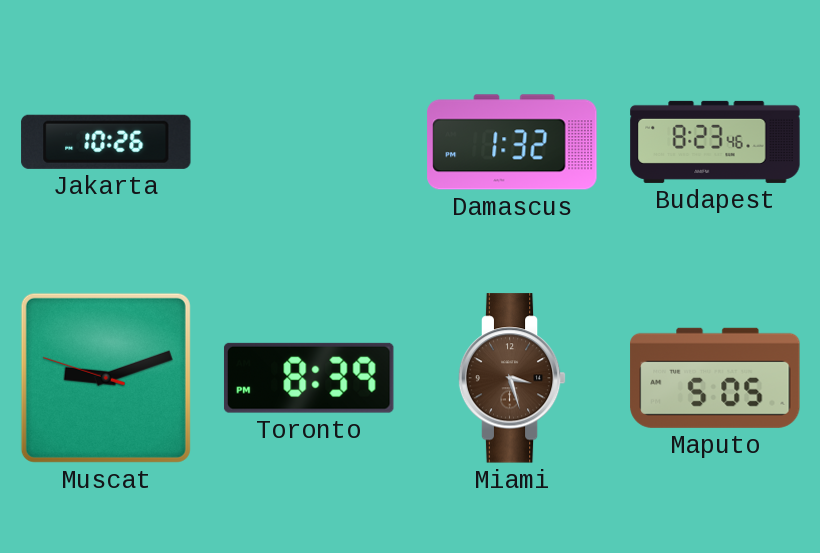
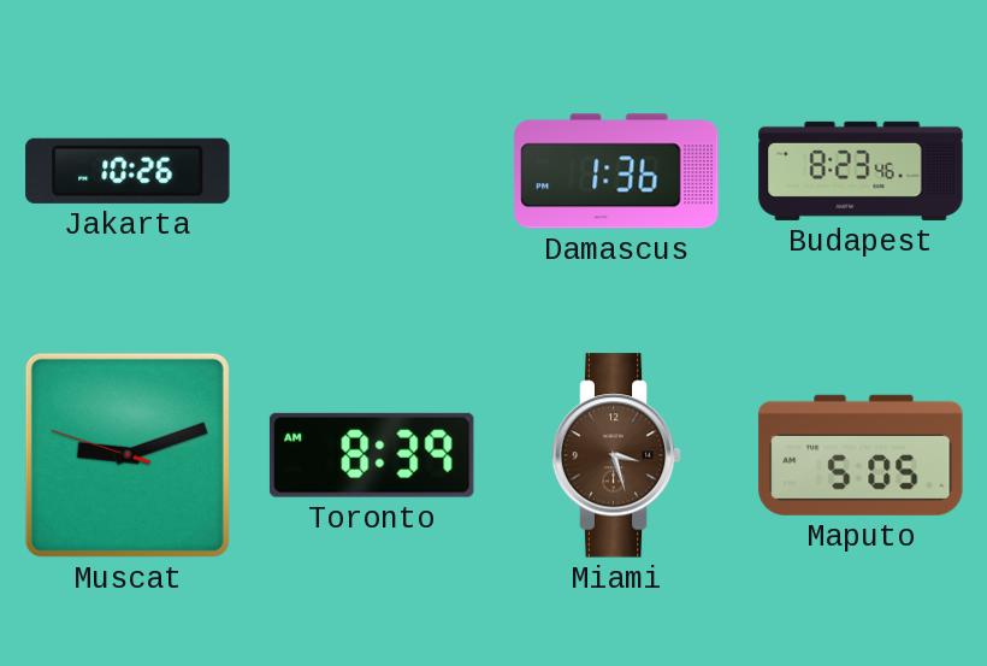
Damascus: 1:32 -> 1:36
Toronto: 8:39 PM -> 8:39 AM
